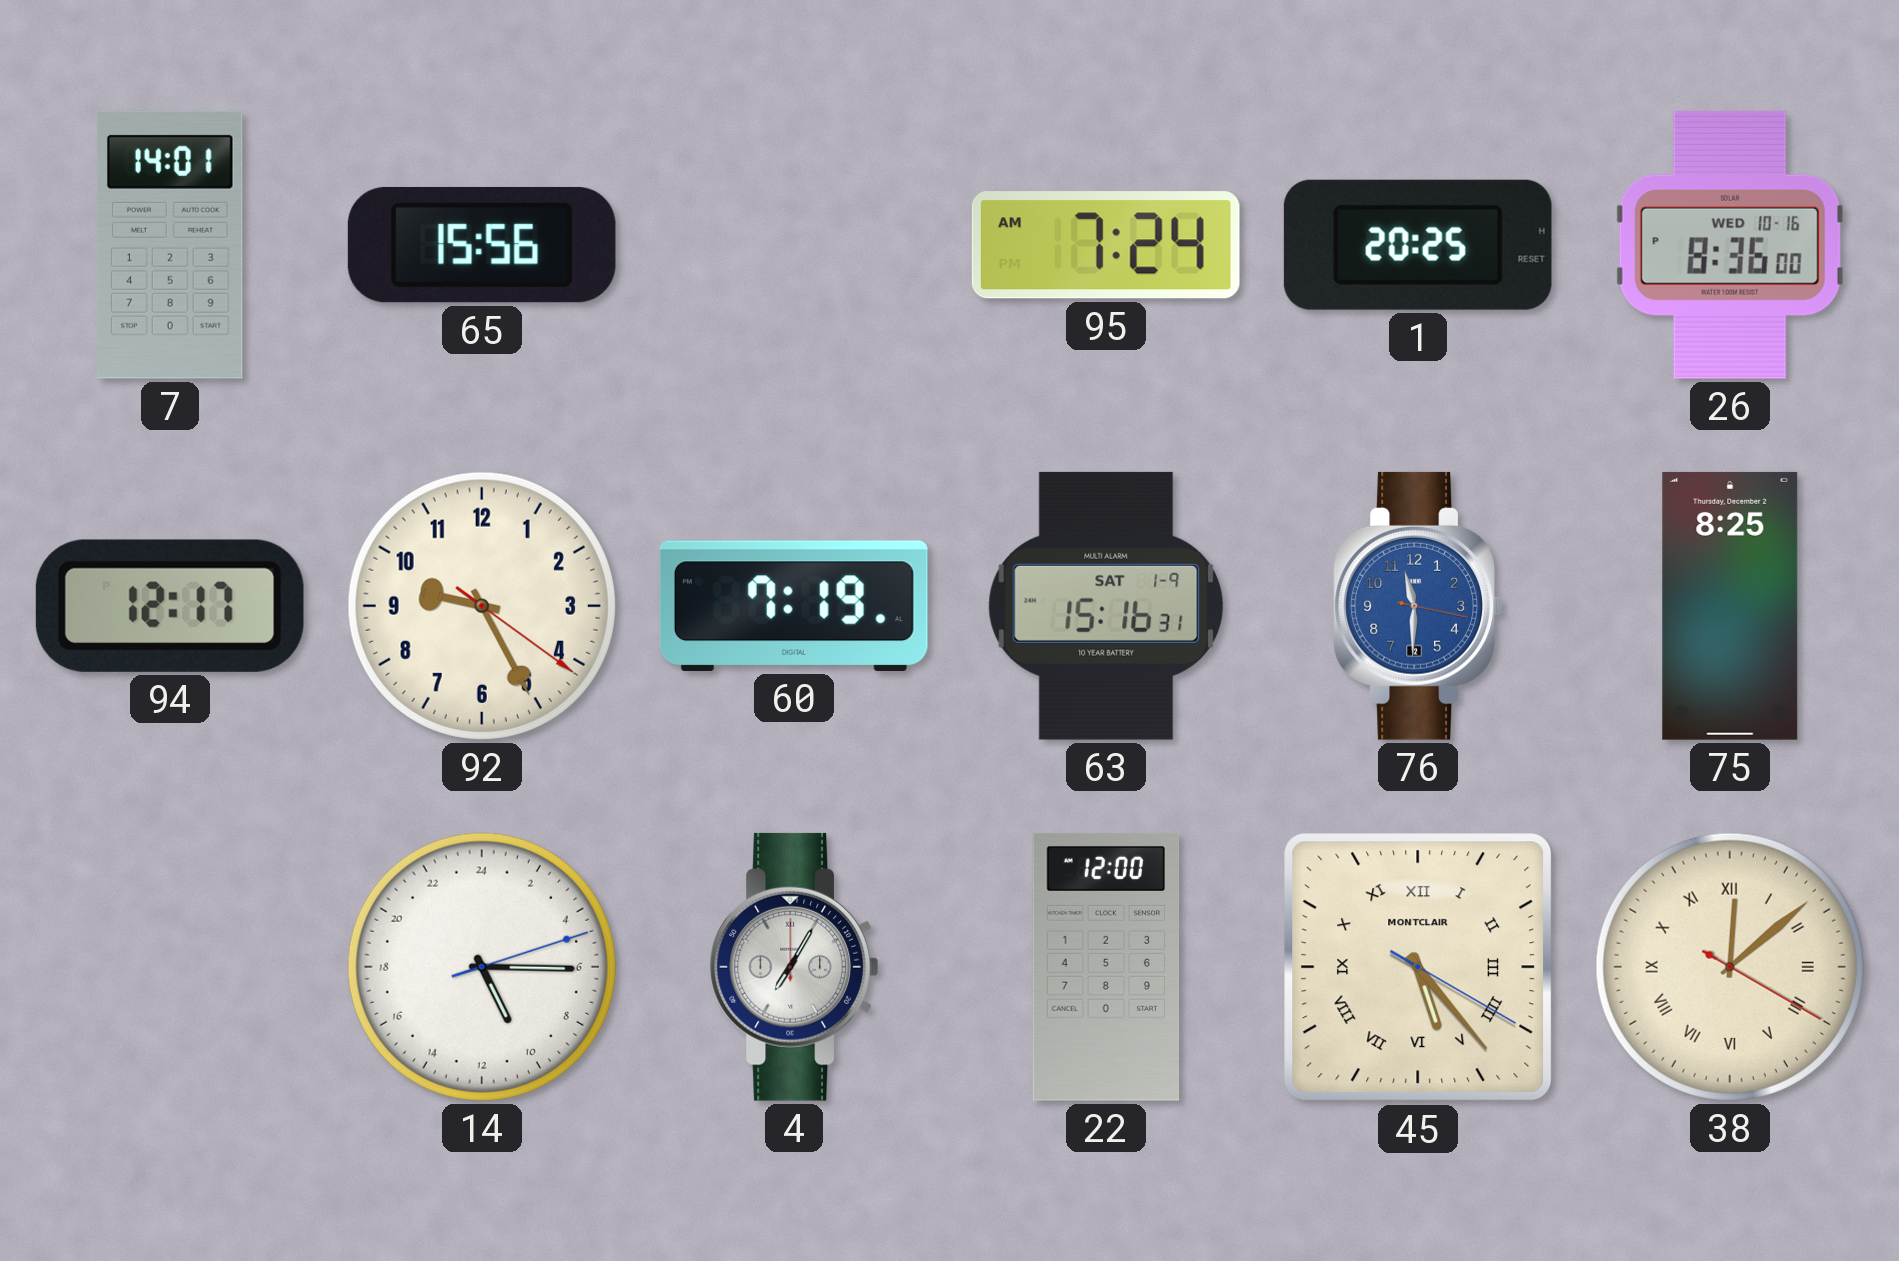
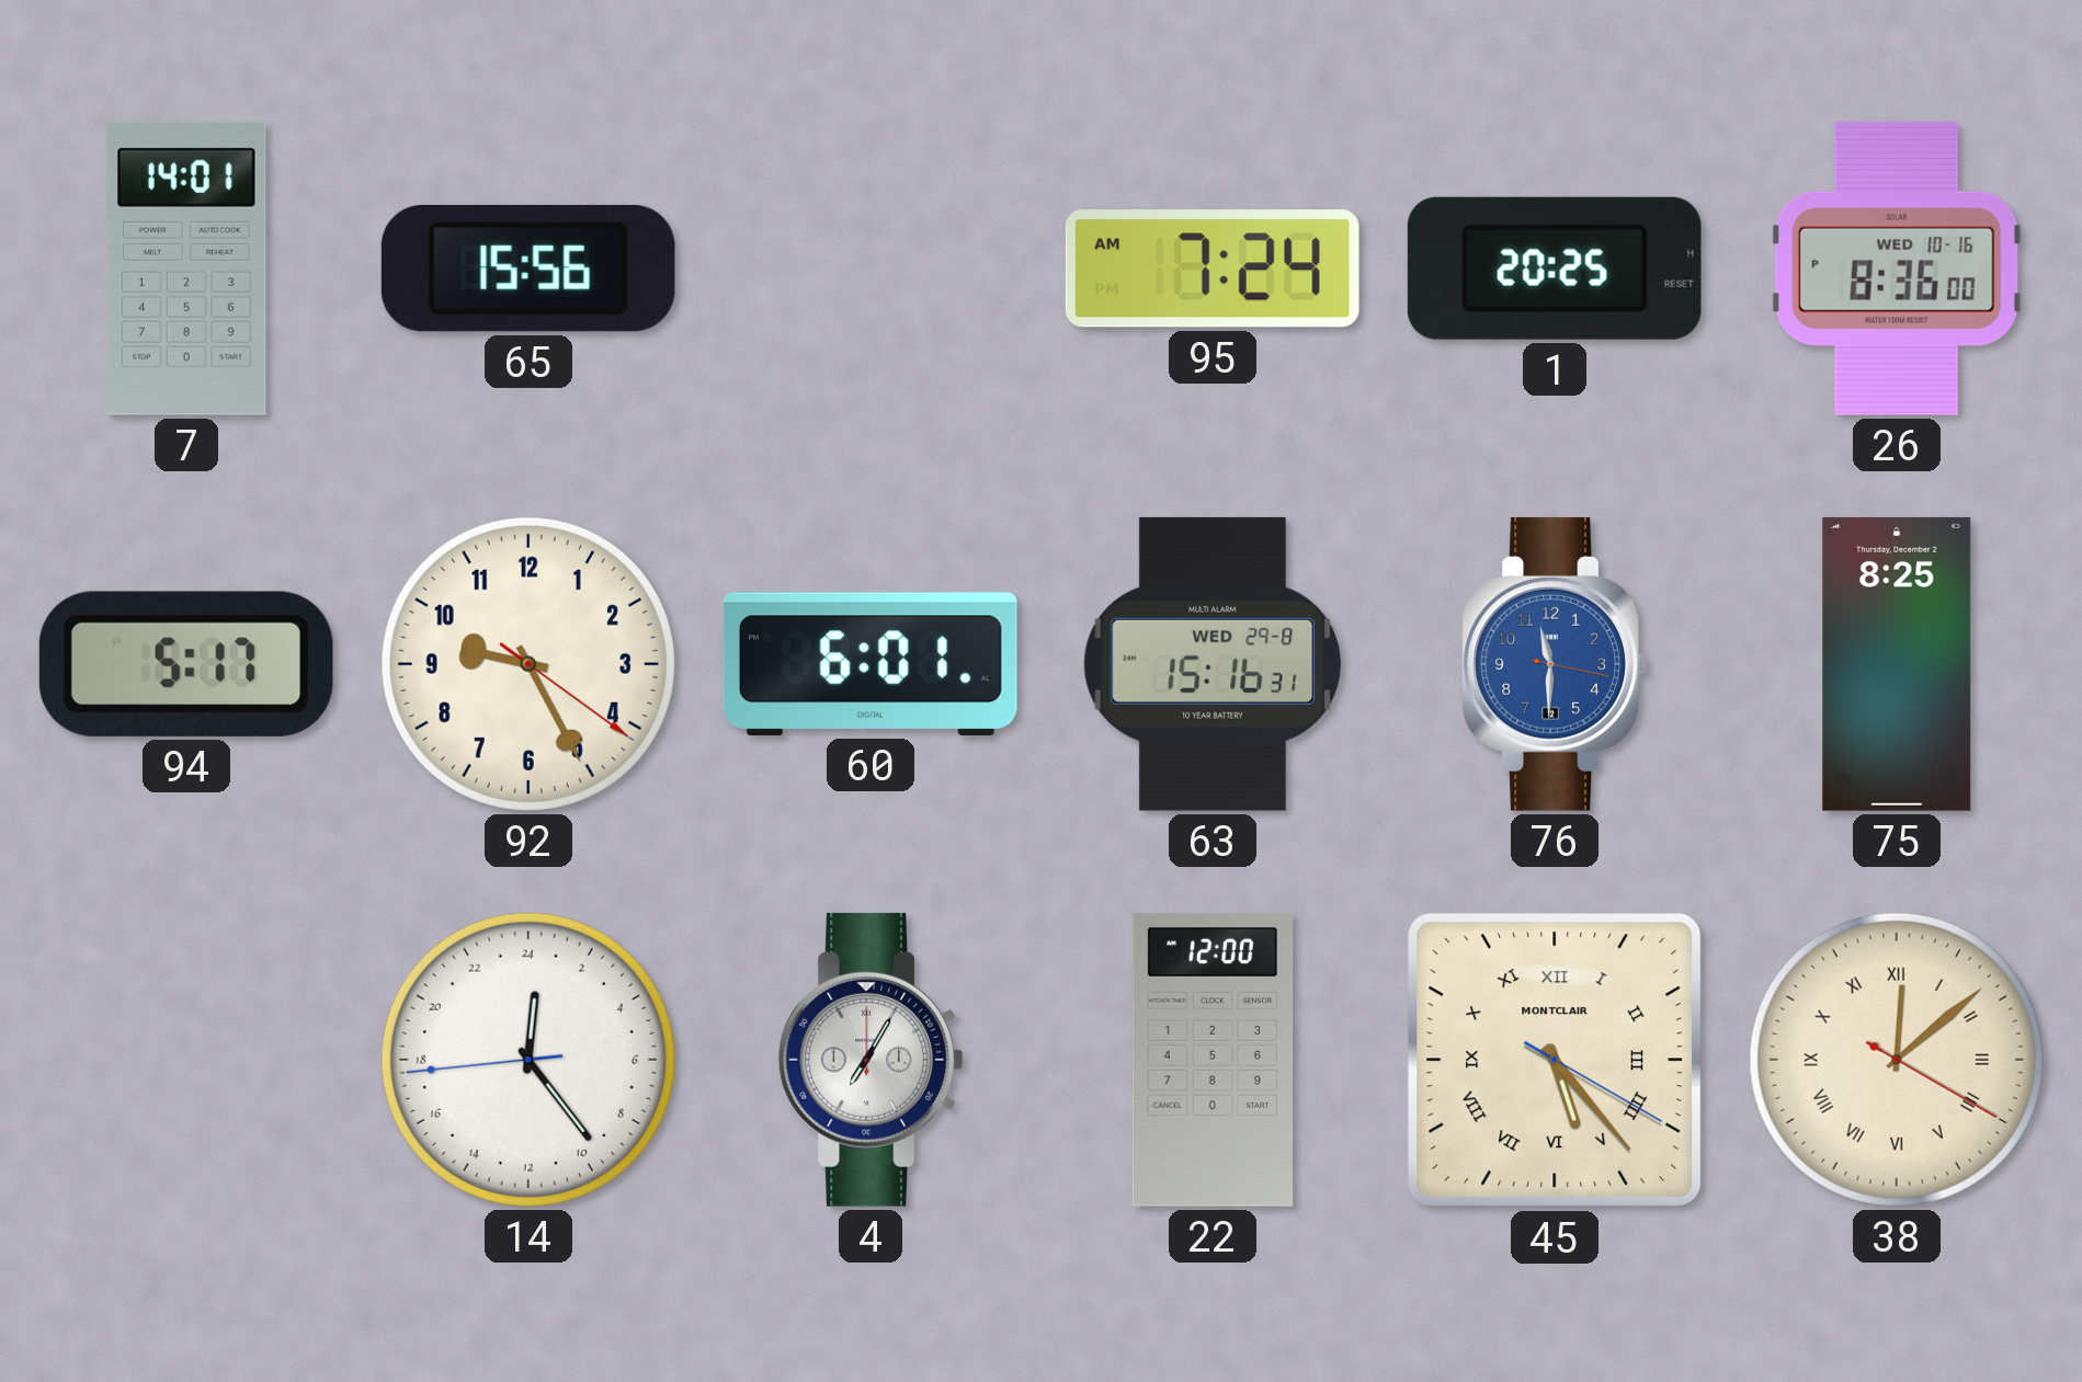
94: 12:17 -> 5:17
60: 7:19 -> 6:01
63 date: SAT 1-9 -> WED 29-8
14: 10:15 -> 0:23
